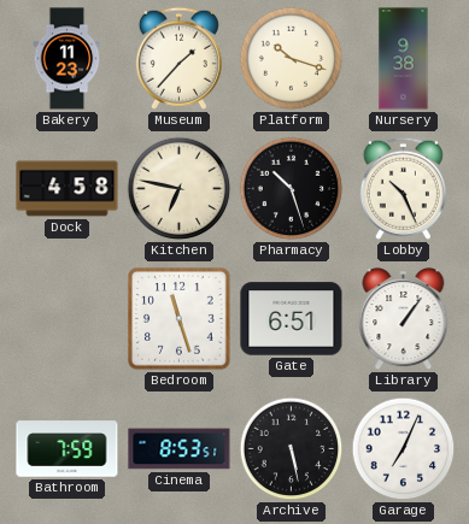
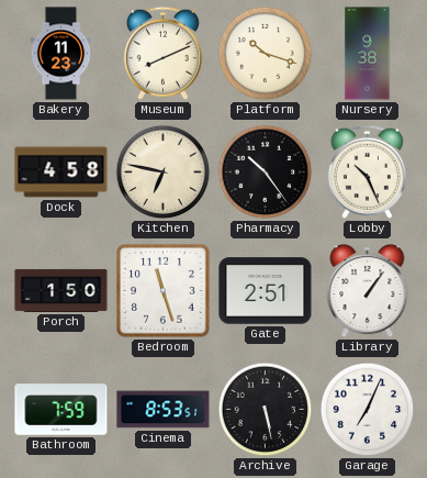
Museum: 1:37 -> 8:11
Pharmacy: 10:27 -> 10:24
Porch: none -> 1:50
Gate: 6:51 -> 2:51
